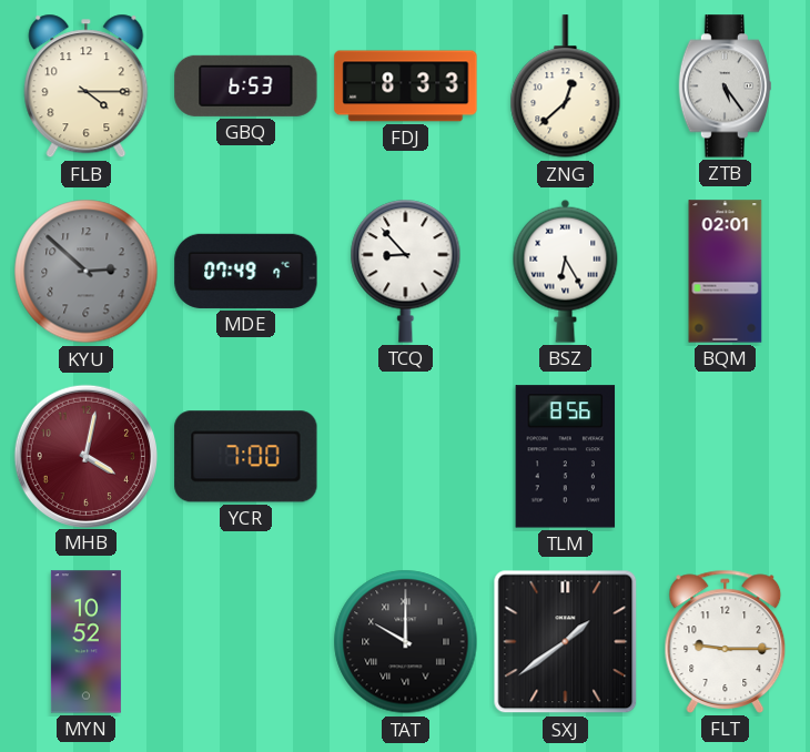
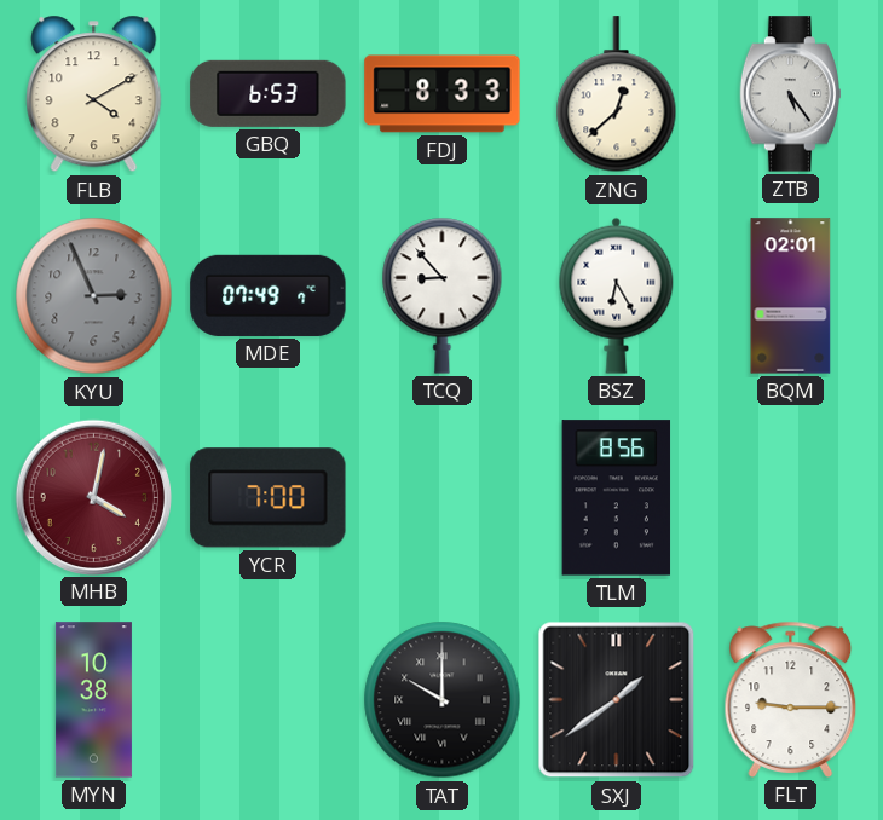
FLB: 4:15 -> 4:10
KYU: 2:52 -> 2:56
MYN: 10:52 -> 10:38
